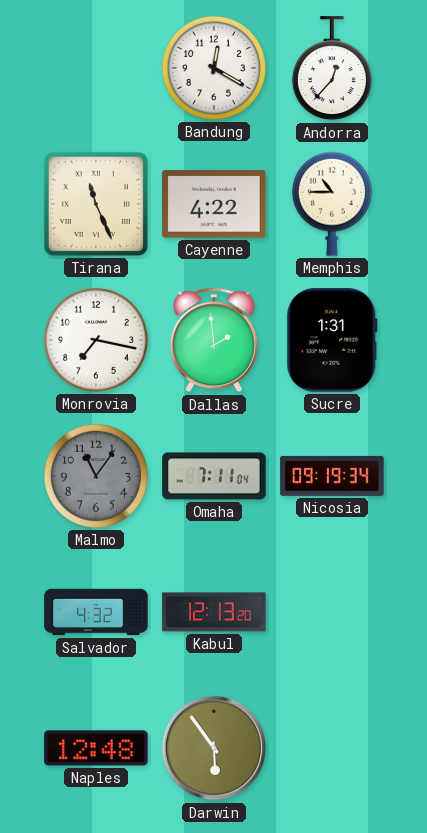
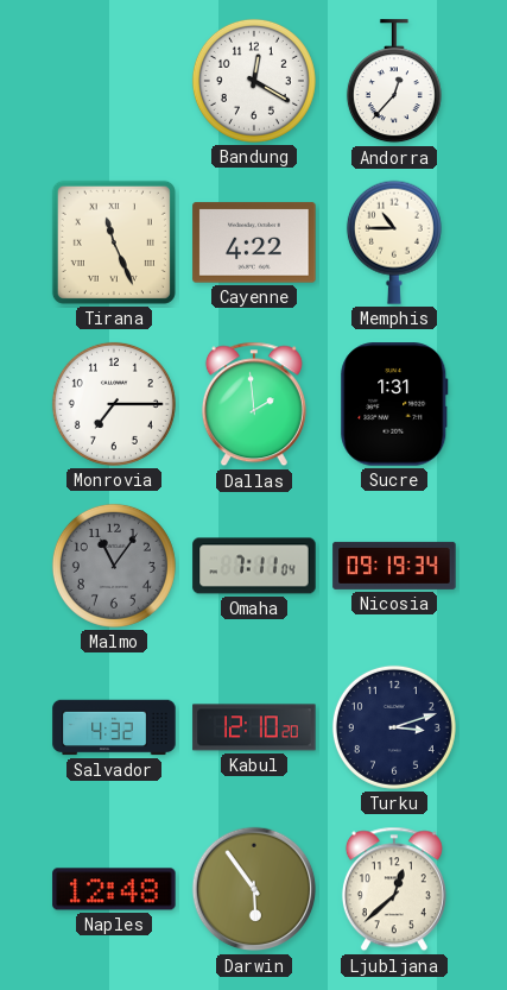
Monrovia: 7:17 -> 7:15
Kabul: 12:13 -> 12:10
Turku: none -> 3:12
Ljubljana: none -> 12:38
